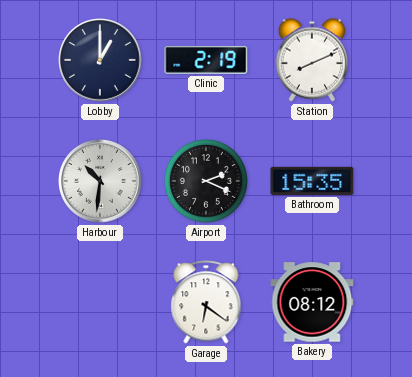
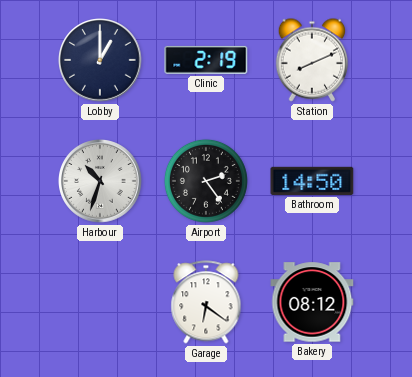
Harbour: 10:31 -> 10:33
Airport: 2:19 -> 2:24
Bathroom: 15:35 -> 14:50
